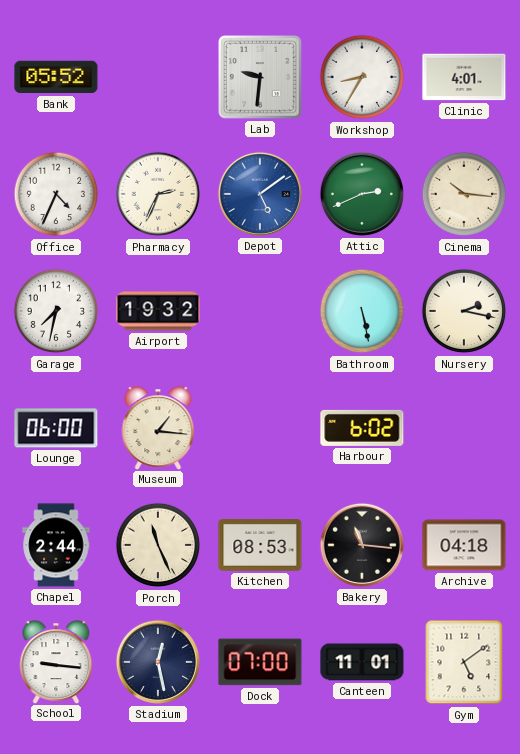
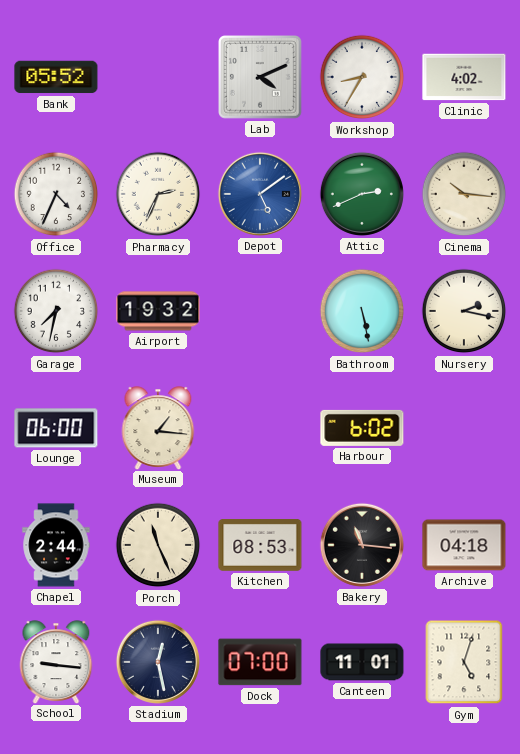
Lab: 9:31 -> 4:11
Clinic: 4:01 -> 4:02
Gym: 5:09 -> 5:03
